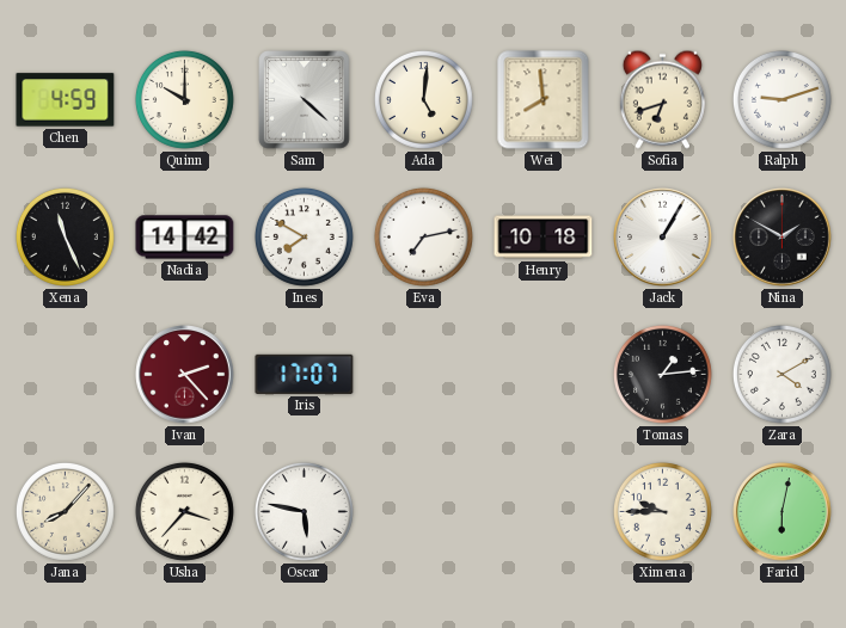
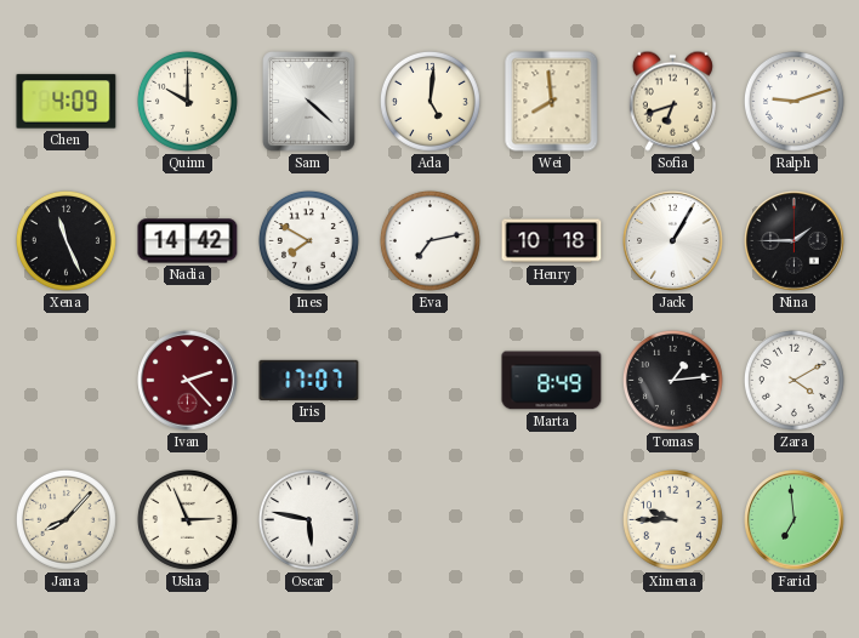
Chen: 4:59 -> 4:09
Nina: 1:50 -> 1:45
Marta: none -> 8:49
Usha: 3:37 -> 2:56
Farid: 6:02 -> 6:59
